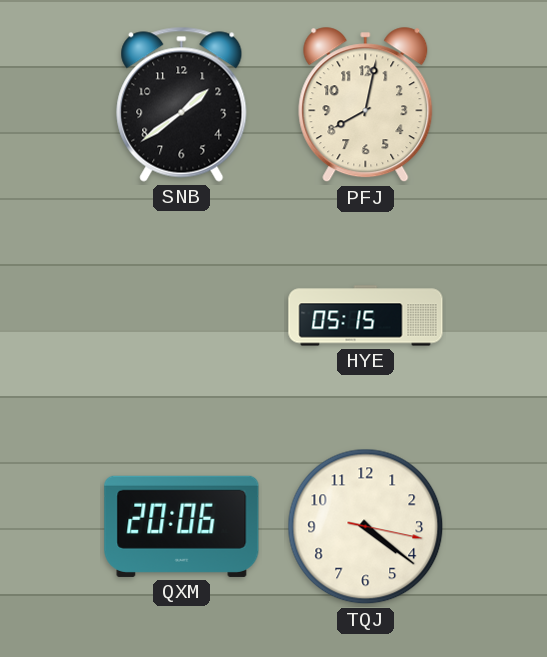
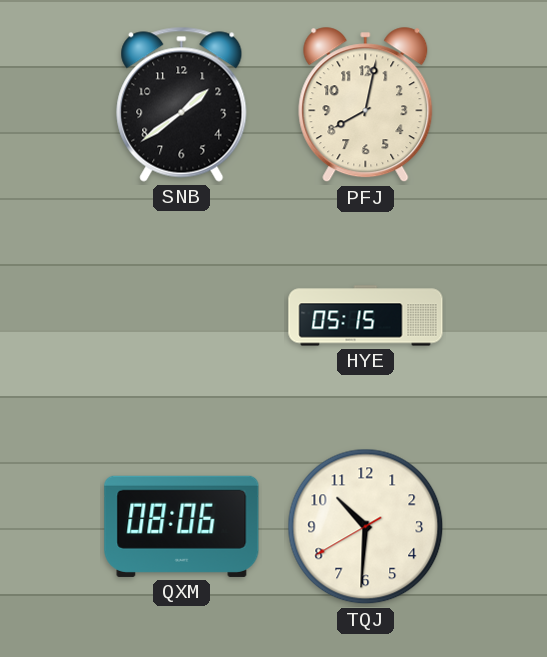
QXM: 20:06 -> 08:06
TQJ: 4:21 -> 10:30
